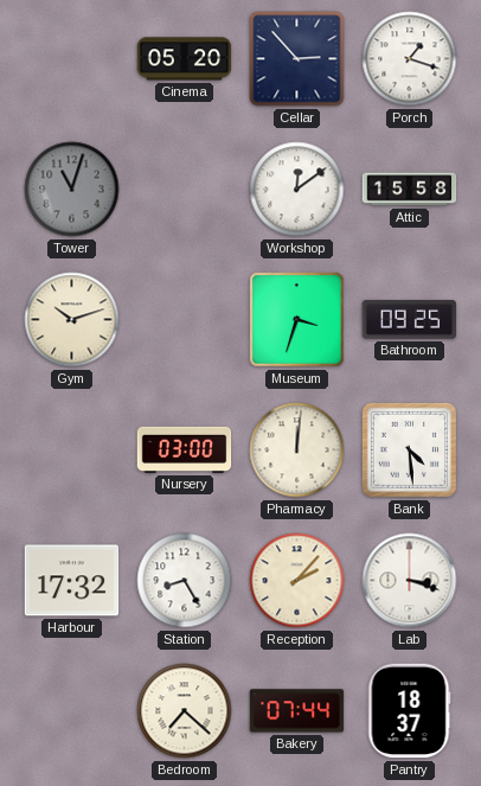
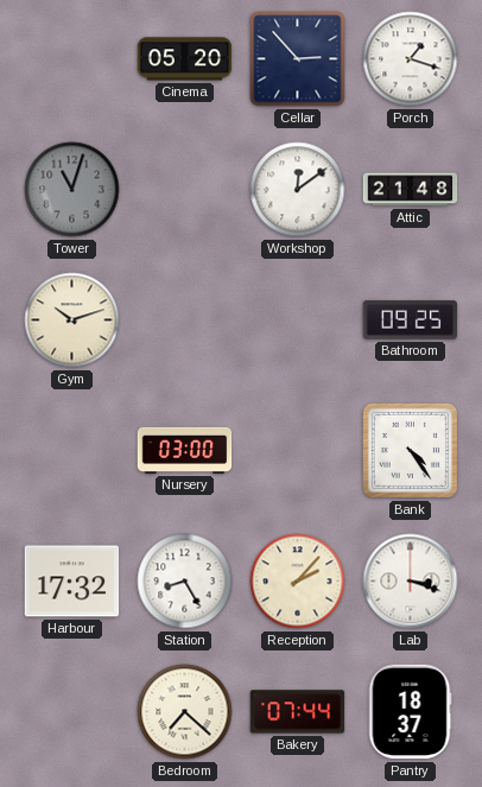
Attic: 15:58 -> 21:48
Museum: 3:33 -> none
Pharmacy: 12:01 -> none
Bank: 4:29 -> 4:24
